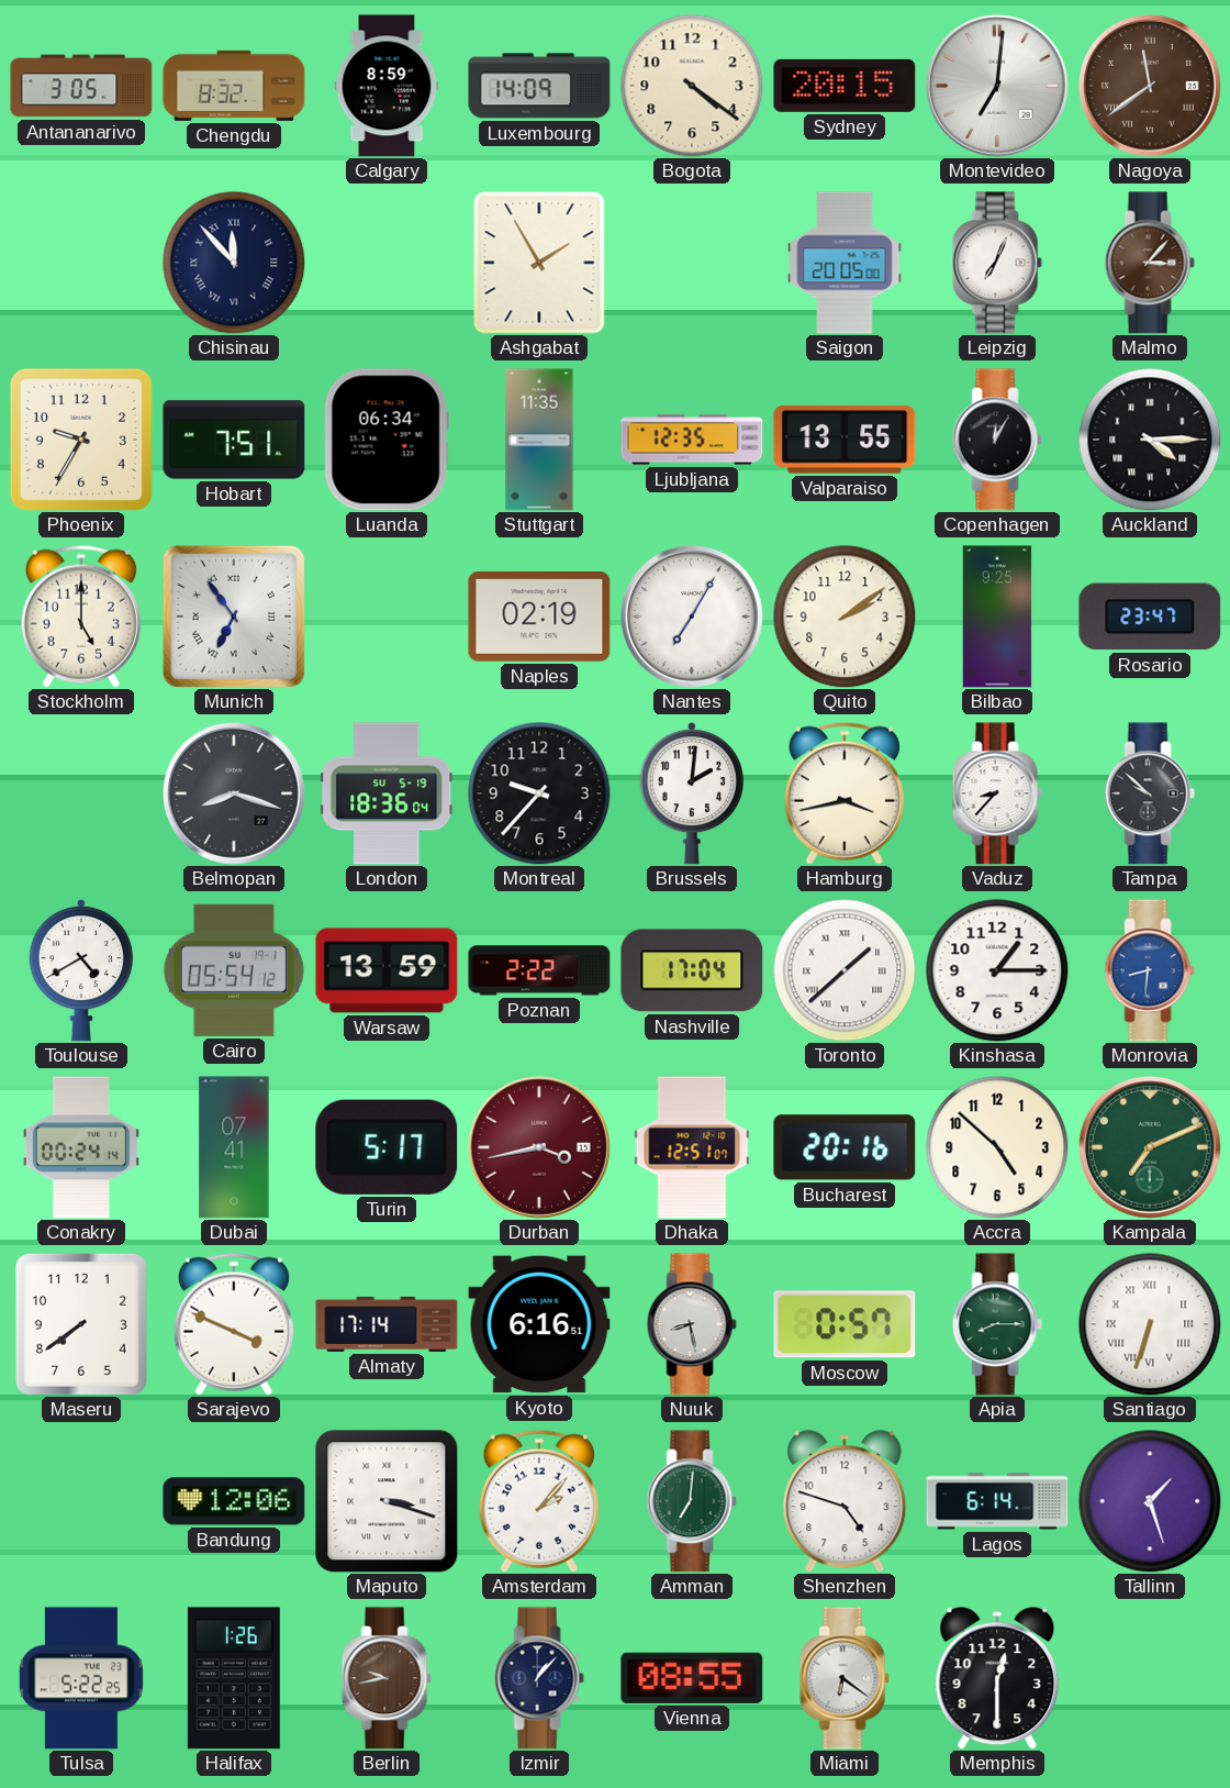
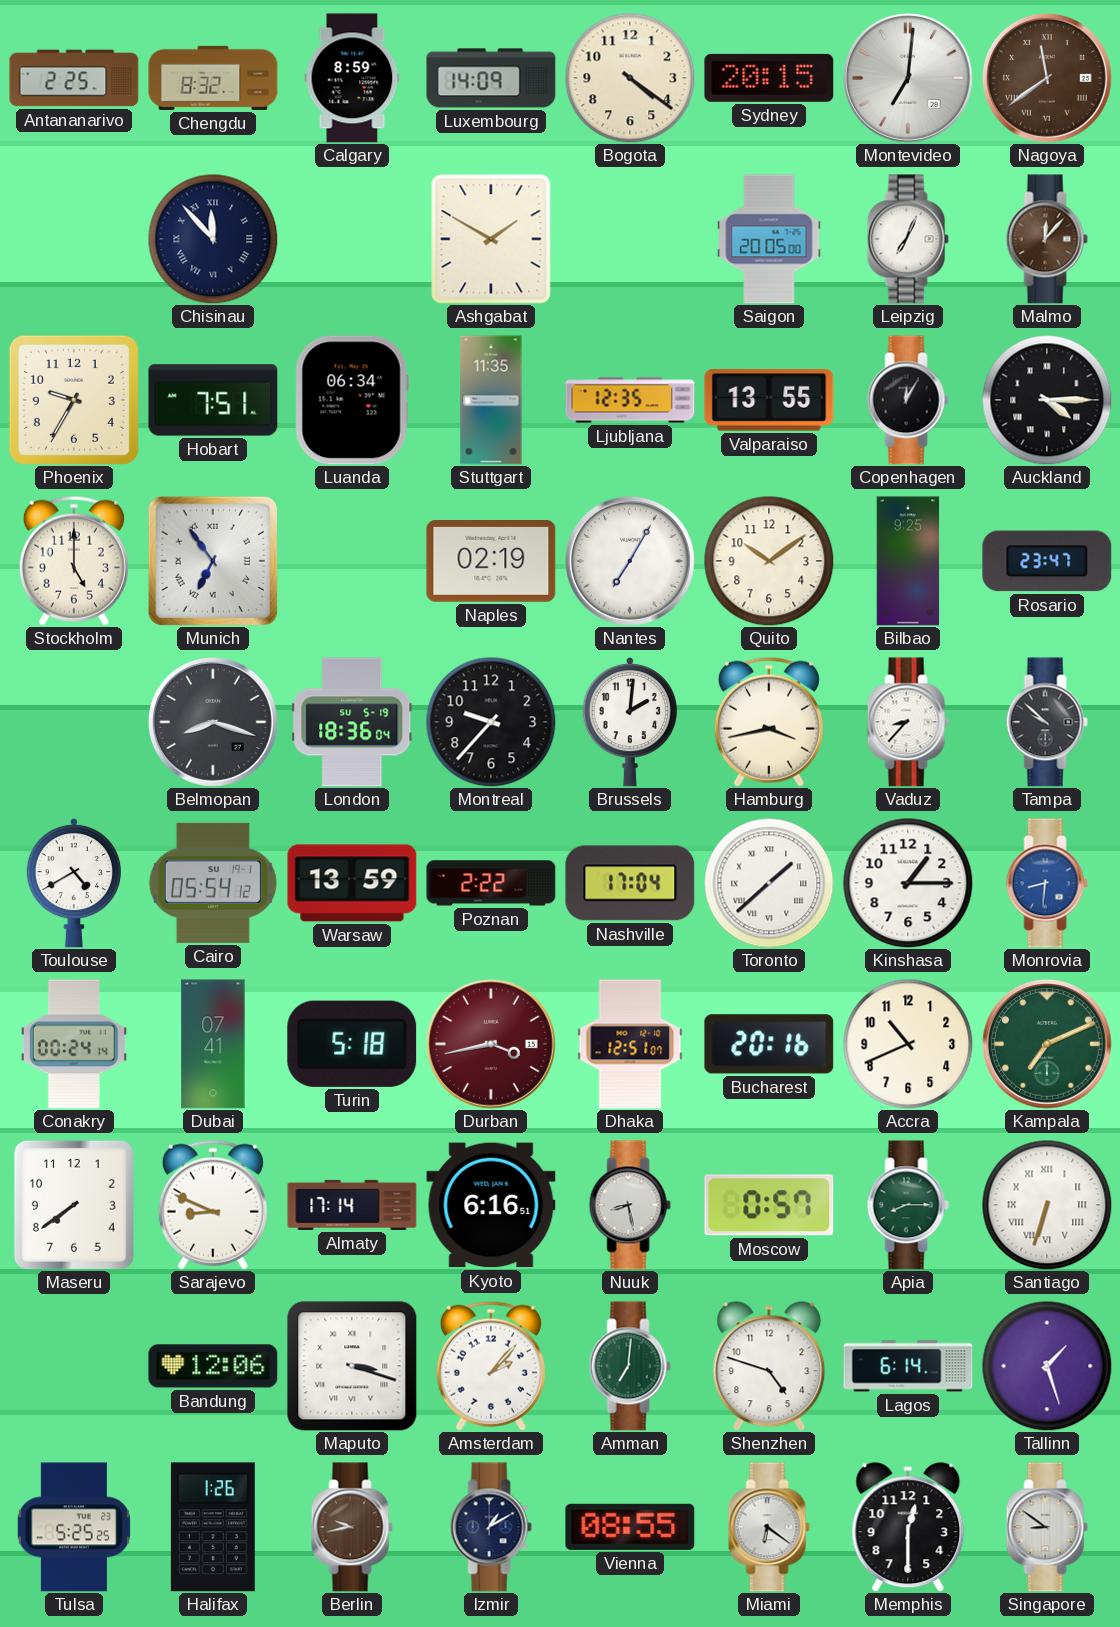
Antananarivo: 3:05 -> 2:25
Ashgabat: 1:55 -> 1:50
Malmo: 3:07 -> 12:07
Quito: 2:09 -> 10:09
Turin: 5:17 -> 5:18
Accra: 4:52 -> 10:41
Sarajevo: 3:49 -> 8:49
Tulsa: 5:22 -> 5:25
Izmir: 1:07 -> 1:10
Singapore: none -> 8:51
